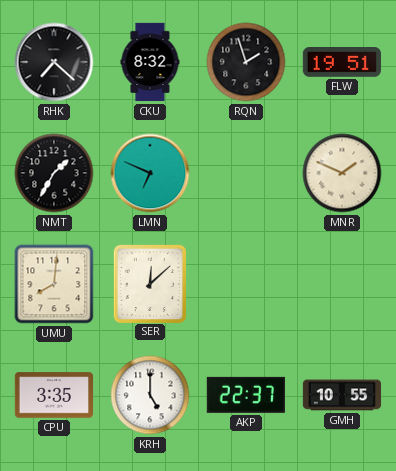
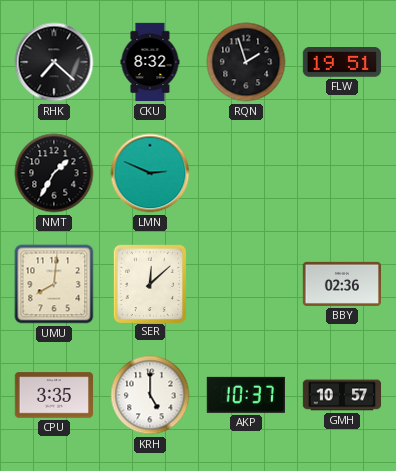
LMN: 6:49 -> 2:49
MNR: 1:49 -> none
BBY: none -> 02:36
AKP: 22:37 -> 10:37
GMH: 10:55 -> 10:57
